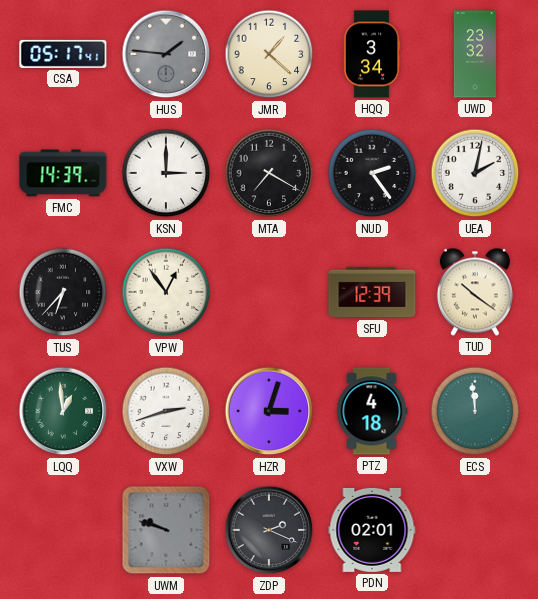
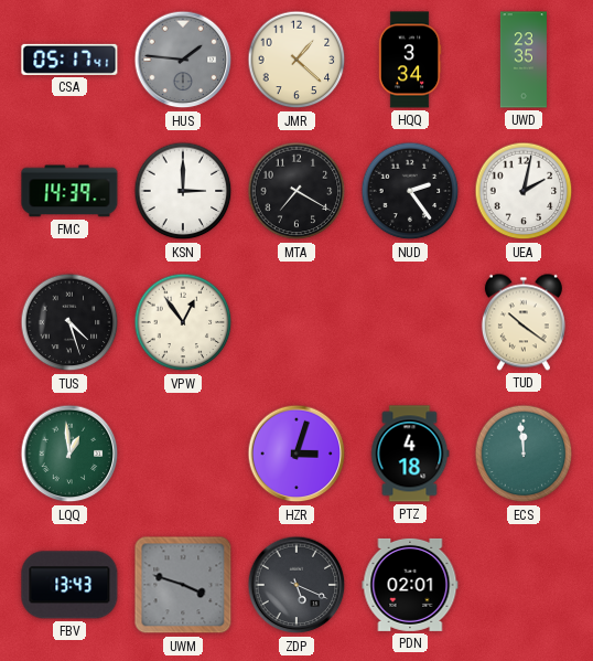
UWD: 23:32 -> 23:35
TUS: 6:37 -> 4:27
SFU: 12:39 -> none
VXW: 2:42 -> none
FBV: none -> 13:43
UWM: 9:48 -> 3:48
ZDP: 2:19 -> 5:19
